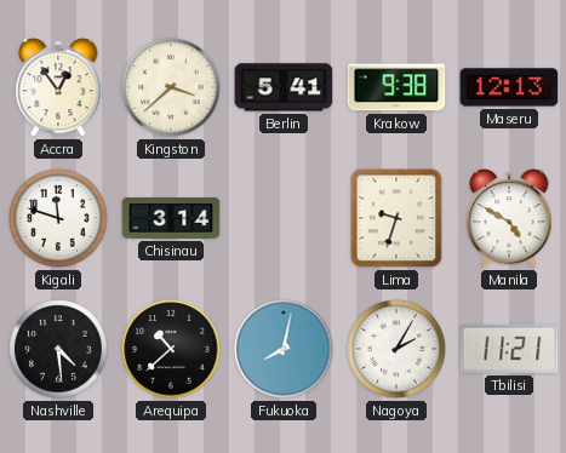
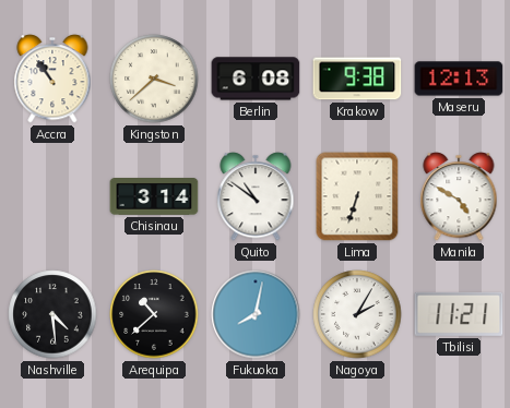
Accra: 12:54 -> 10:54
Berlin: 5:41 -> 6:08
Kigali: 11:48 -> none
Quito: none -> 10:51
Lima: 9:33 -> 6:33
